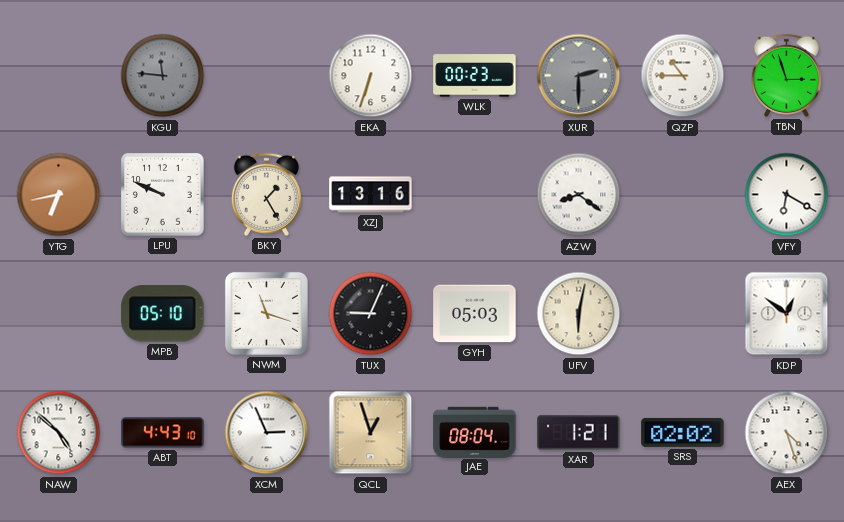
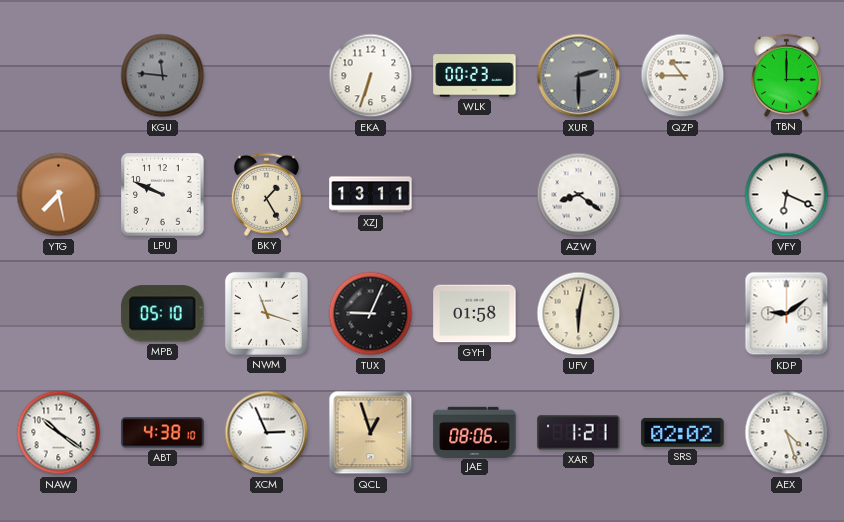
TBN: 2:57 -> 3:00
YTG: 6:43 -> 7:28
XZJ: 13:16 -> 13:11
VFY: 6:20 -> 6:19
GYH: 05:03 -> 01:58
KDP: 12:51 -> 9:09
NAW: 4:52 -> 10:21
ABT: 4:43 -> 4:38
JAE: 08:04 -> 08:06
